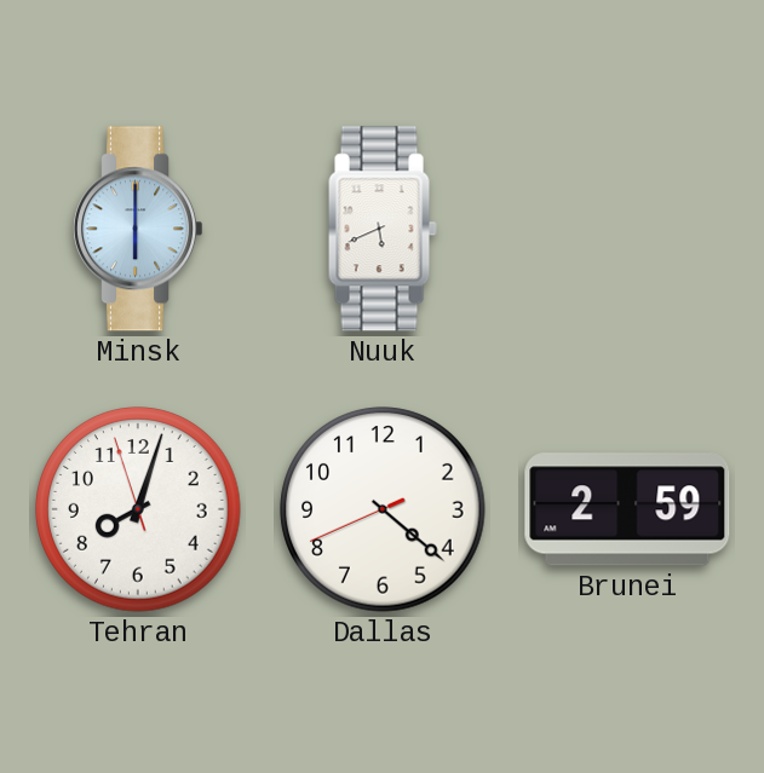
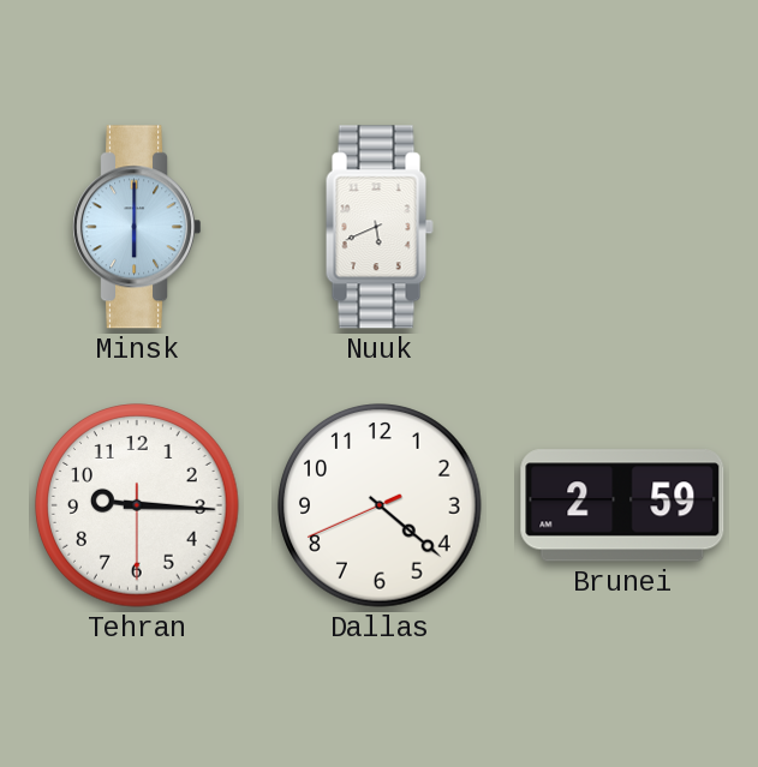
Tehran: 8:02 -> 9:15
